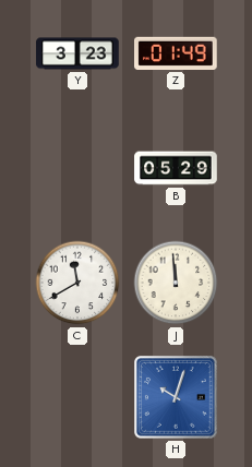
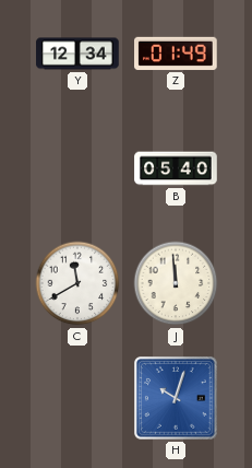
Y: 3:23 -> 12:34
B: 05:29 -> 05:40
